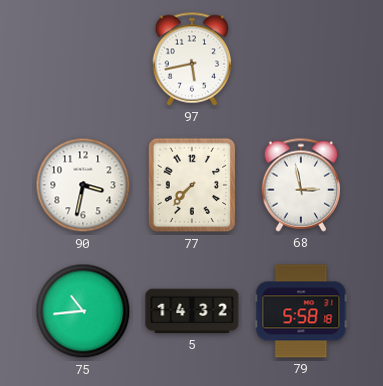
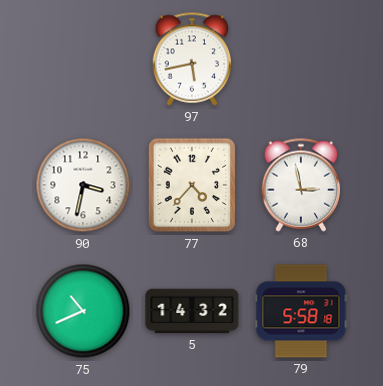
77: 7:37 -> 4:37
75: 10:44 -> 10:41
